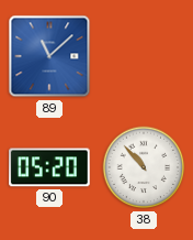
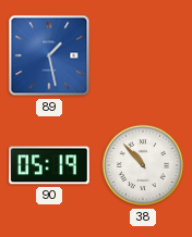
89: 11:08 -> 1:28
90: 05:20 -> 05:19
